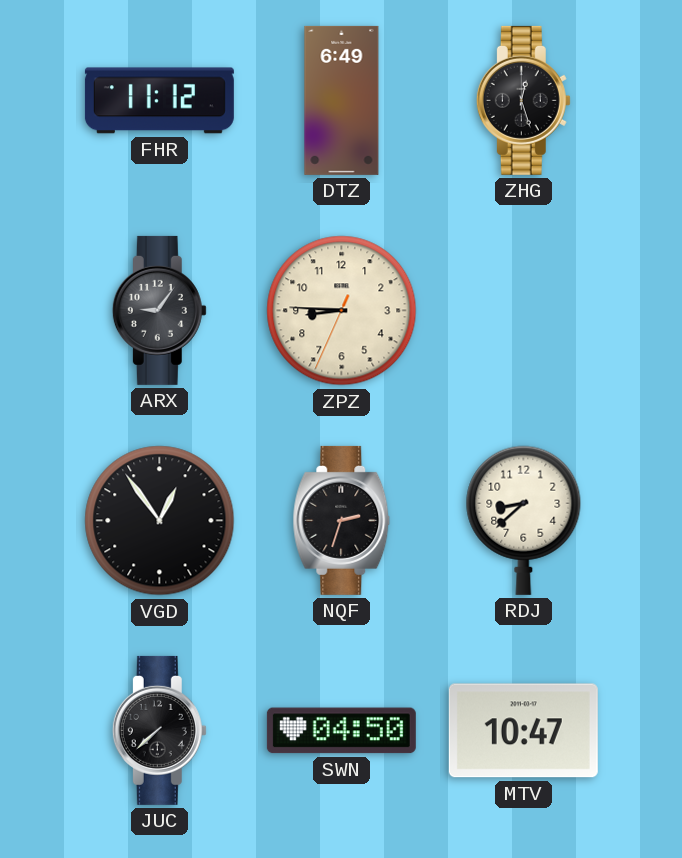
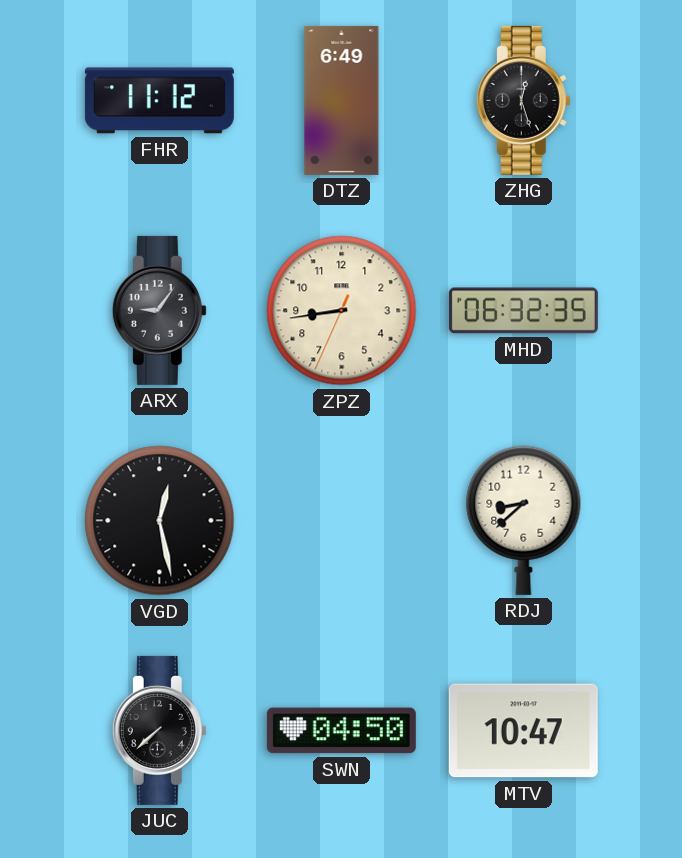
ZPZ: 8:45 -> 8:43
MHD: none -> 06:32
VGD: 12:54 -> 12:28
NQF: 2:33 -> none
